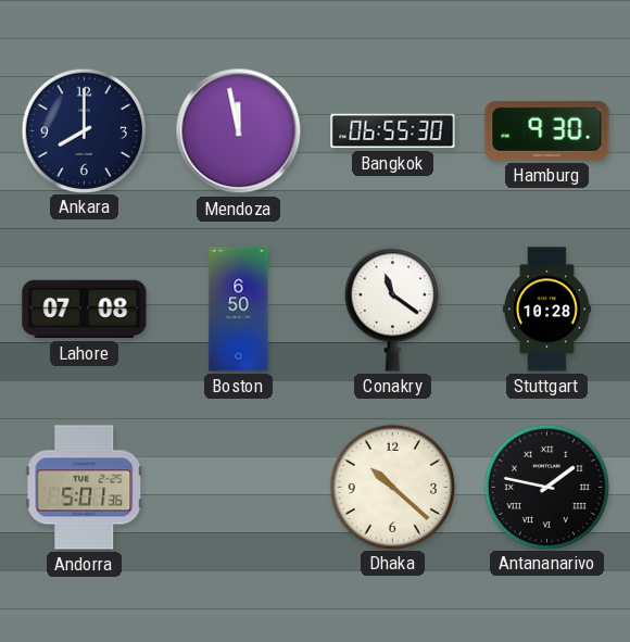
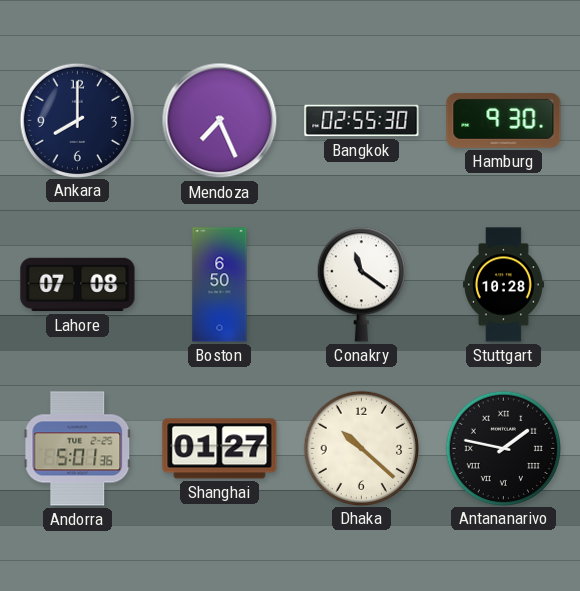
Mendoza: 11:58 -> 7:26
Bangkok: 06:55 -> 02:55
Shanghai: none -> 01:27
